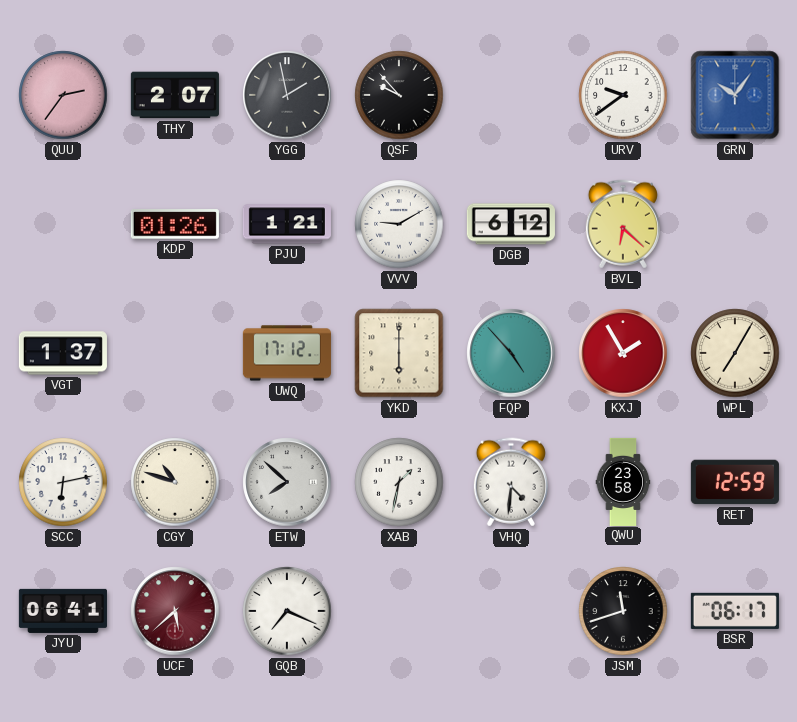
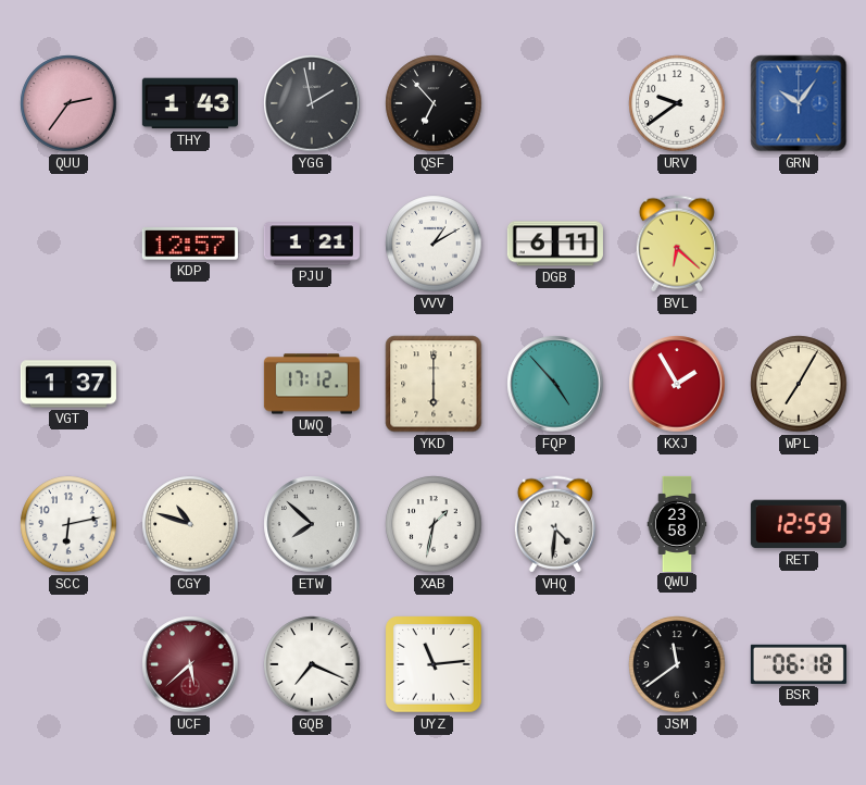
THY: 2:07 -> 1:43
QSF: 9:53 -> 6:53
KDP: 01:26 -> 12:57
VVV: 9:10 -> 1:10
DGB: 6:12 -> 6:11
JYU: 06:41 -> none
UYZ: none -> 11:14
JSM: 11:42 -> 11:39
BSR: 06:17 -> 06:18
